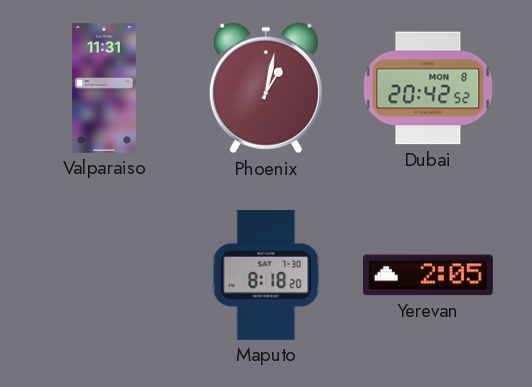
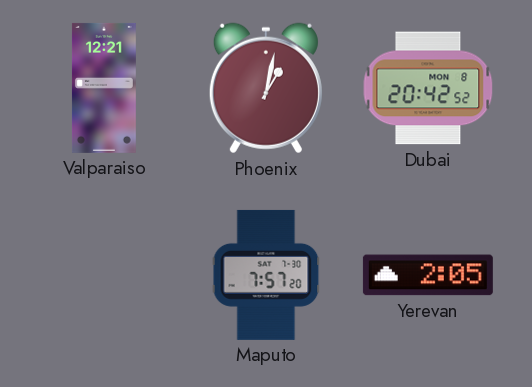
Valparaiso: 11:31 -> 12:21
Maputo: 8:18 -> 7:57
